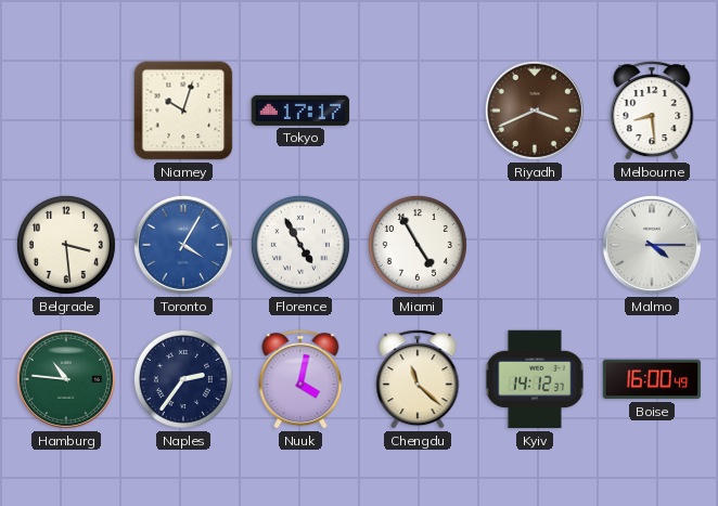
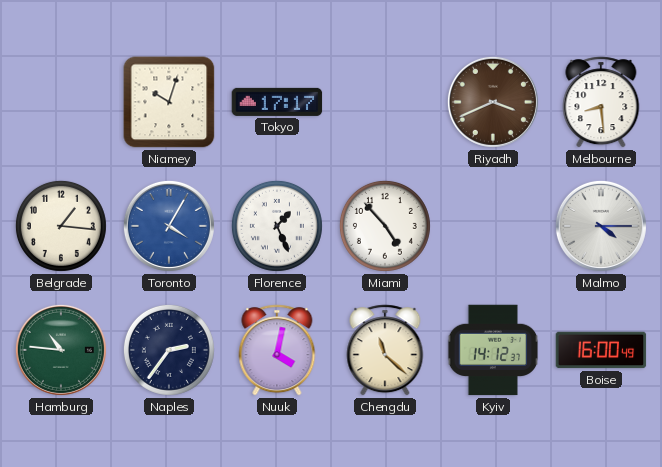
Belgrade: 3:29 -> 1:16
Florence: 4:55 -> 1:26
Miami: 4:55 -> 4:53
